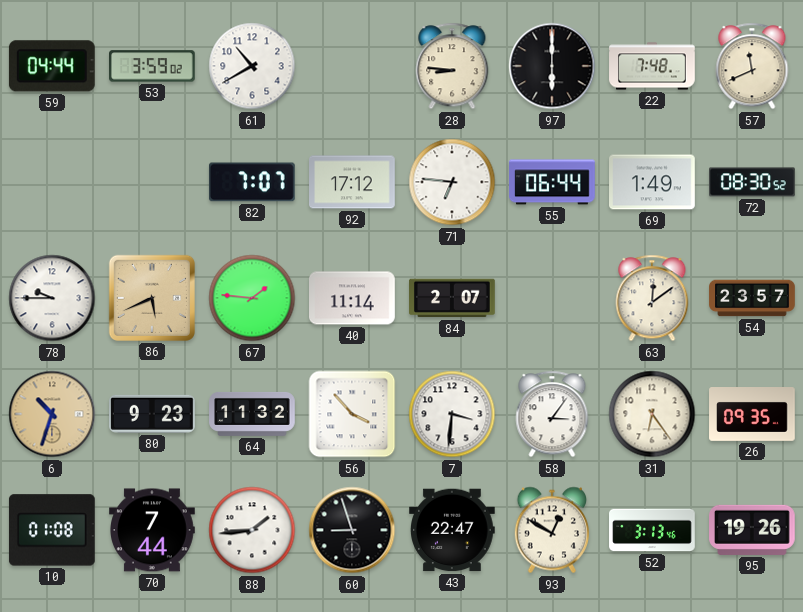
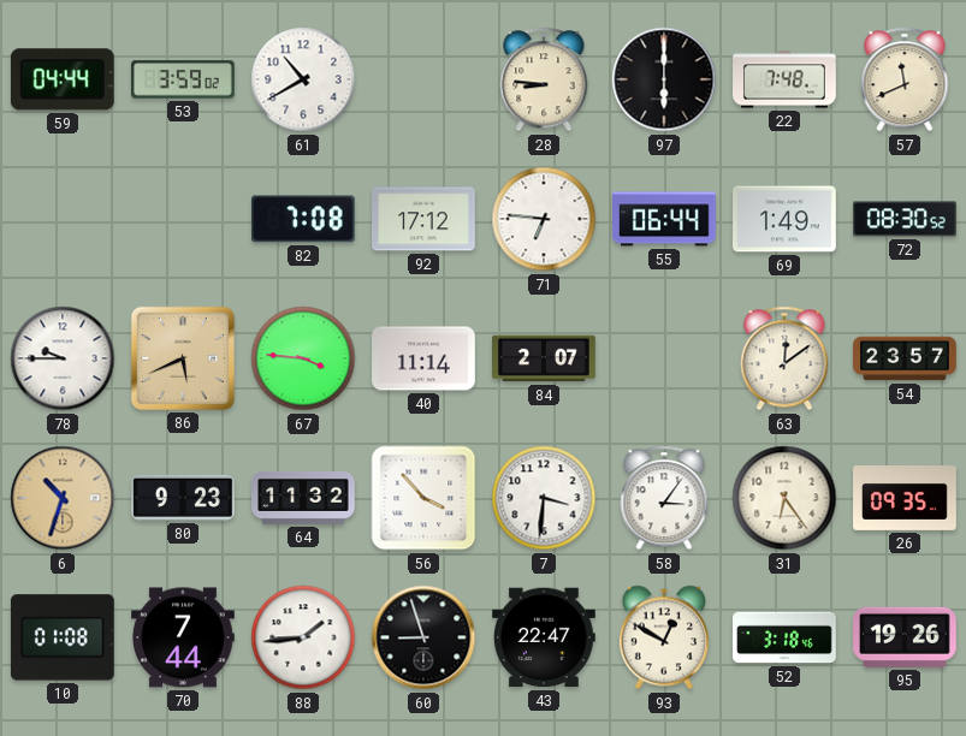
82: 7:07 -> 7:08
67: 1:46 -> 3:46
52: 3:13 -> 3:18
